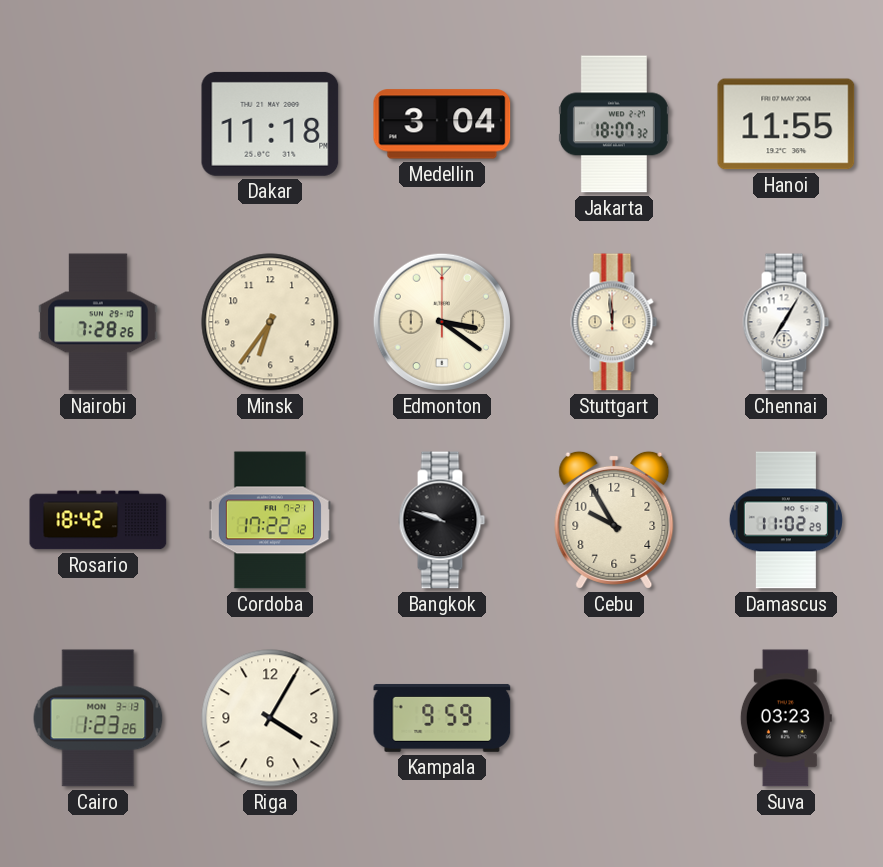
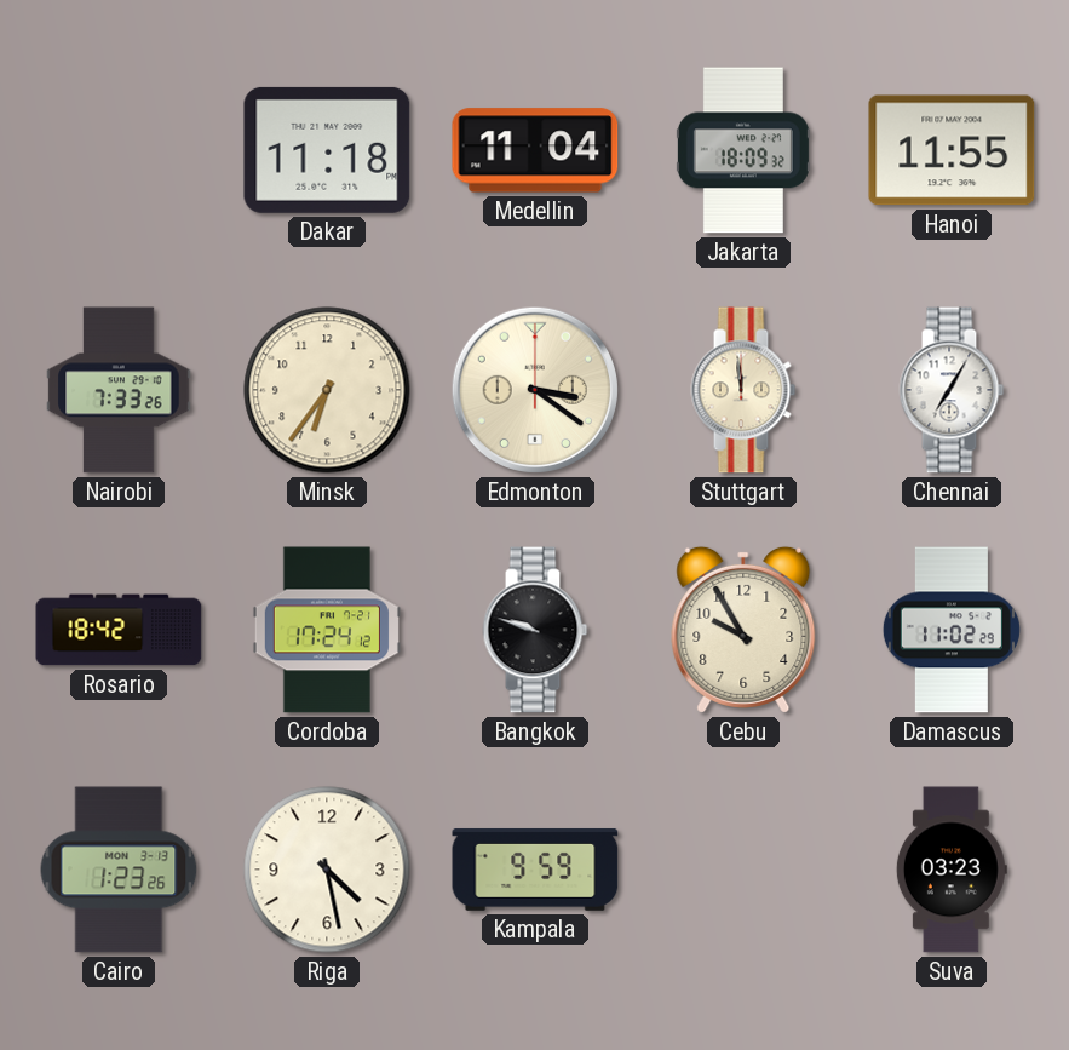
Medellin: 3:04 -> 11:04
Jakarta: 18:07 -> 18:09
Nairobi: 7:28 -> 7:33
Cordoba: 17:22 -> 17:24
Riga: 4:05 -> 4:28
